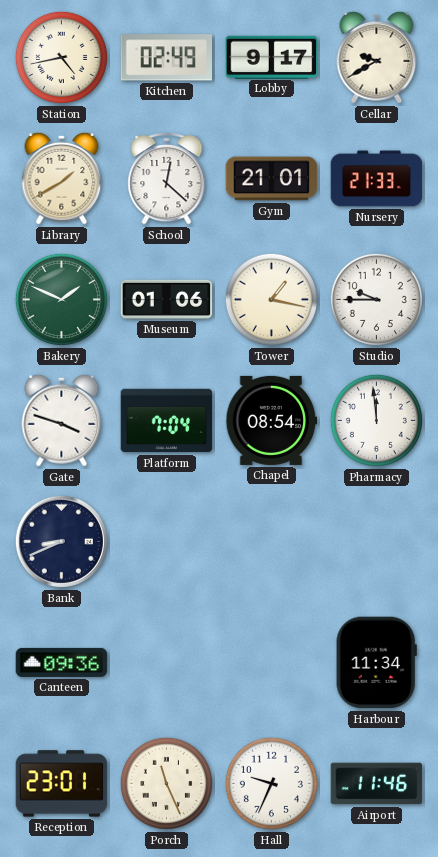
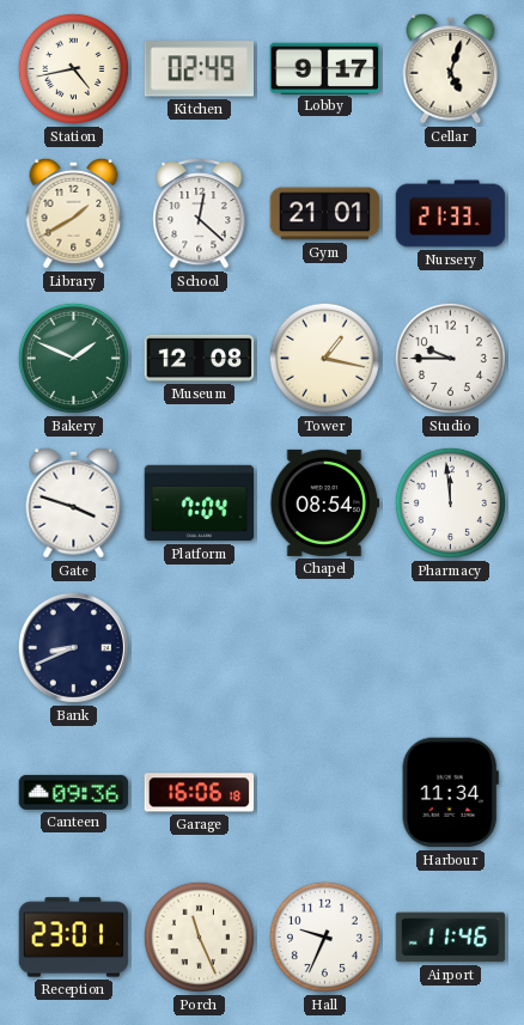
Cellar: 9:40 -> 5:03
Museum: 01:06 -> 12:08
Garage: none -> 16:06
